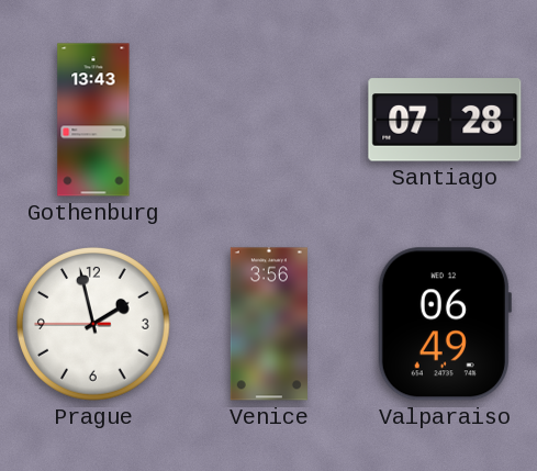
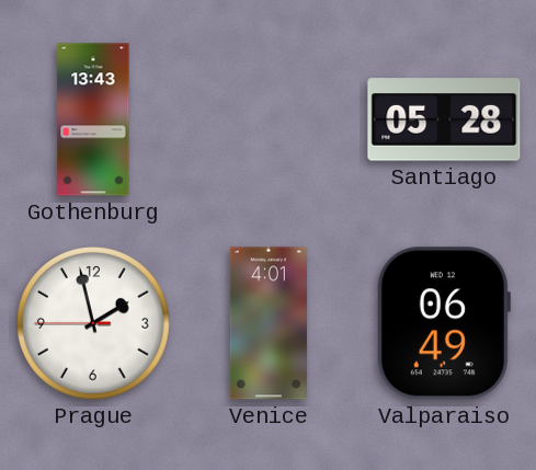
Santiago: 07:28 -> 05:28
Venice: 3:56 -> 4:01
